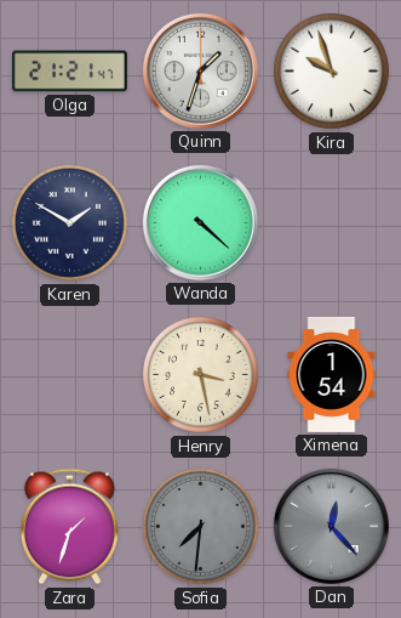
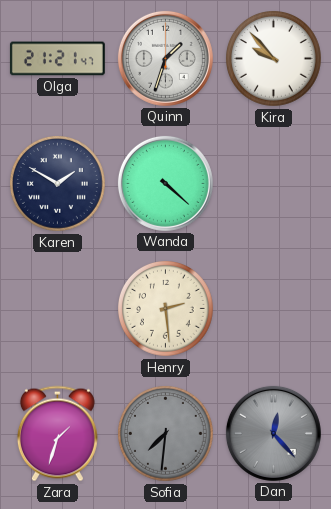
Kira: 9:57 -> 9:53
Henry: 3:28 -> 2:29
Ximena: 1:54 -> none
